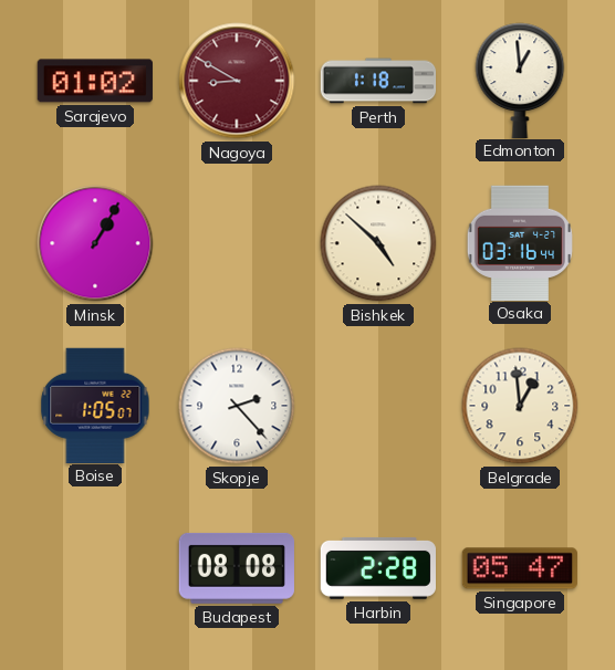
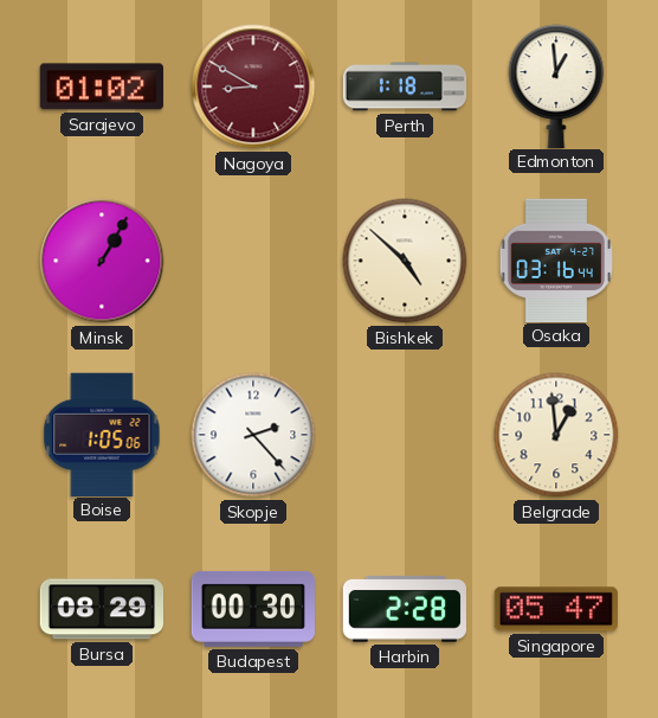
Boise: 1:05:07 -> 1:05:06
Bursa: none -> 08:29
Budapest: 08:08 -> 00:30
